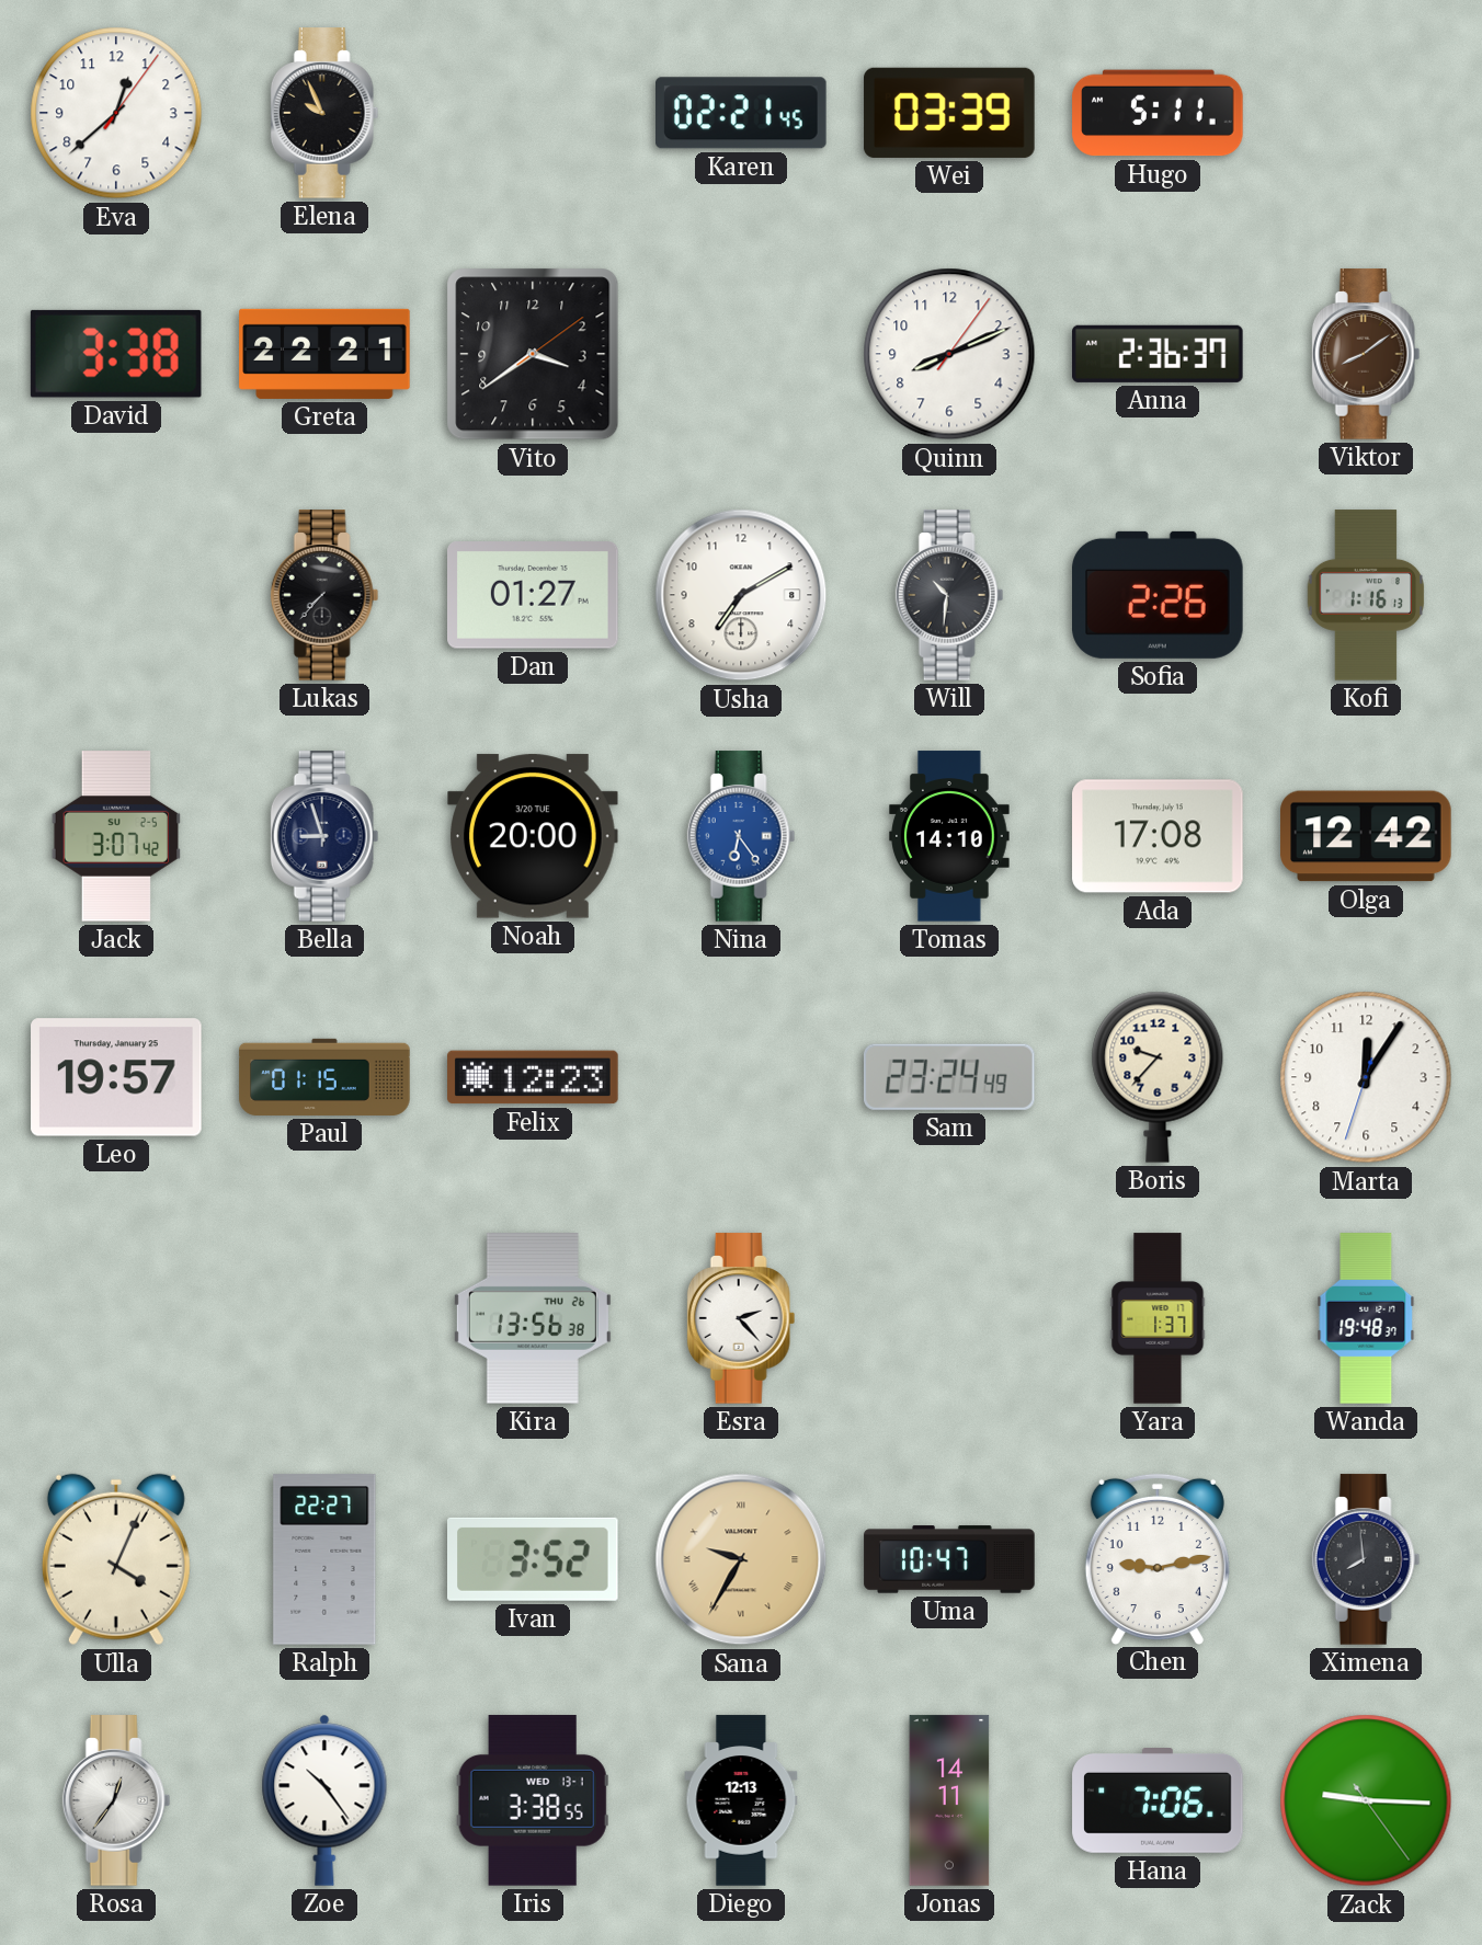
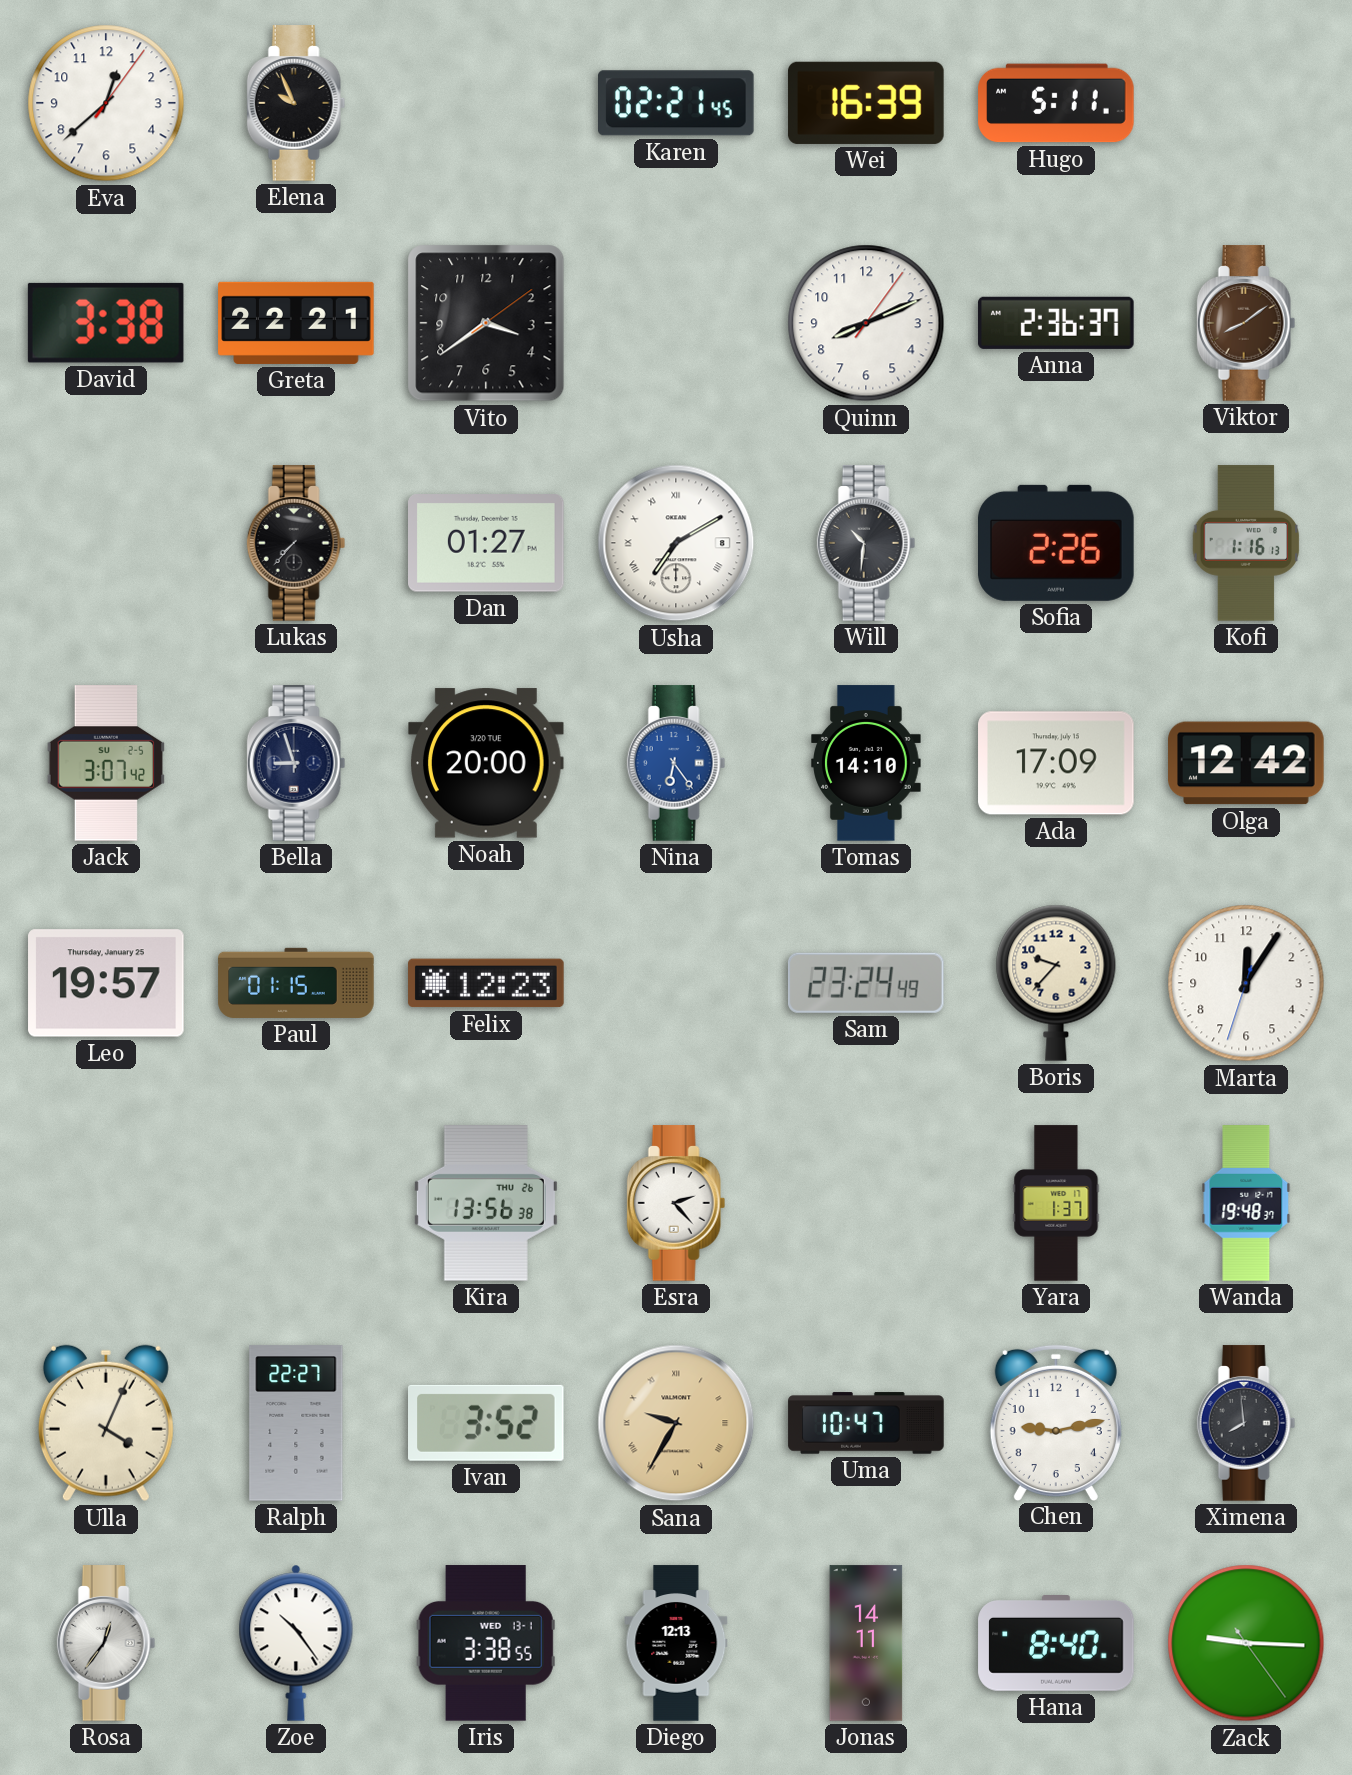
Wei: 03:39 -> 16:39
Usha numerals: Arabic -> Roman
Ada: 17:08 -> 17:09
Hana: 7:06 -> 8:40
